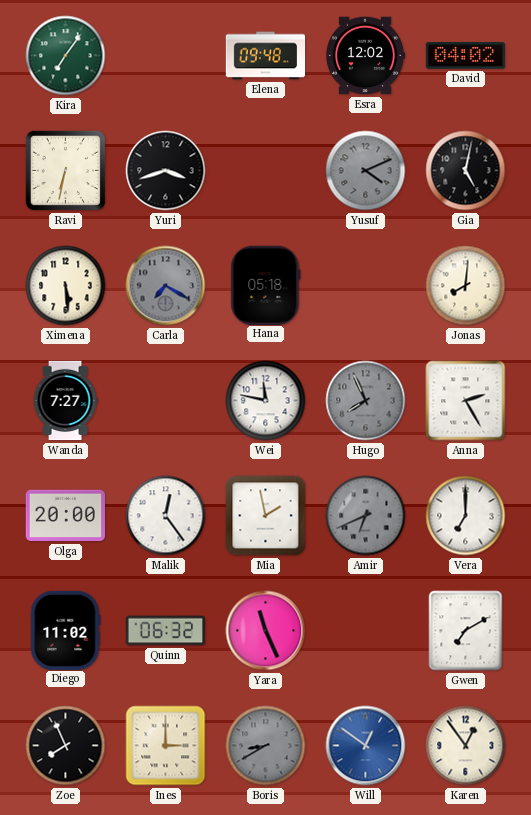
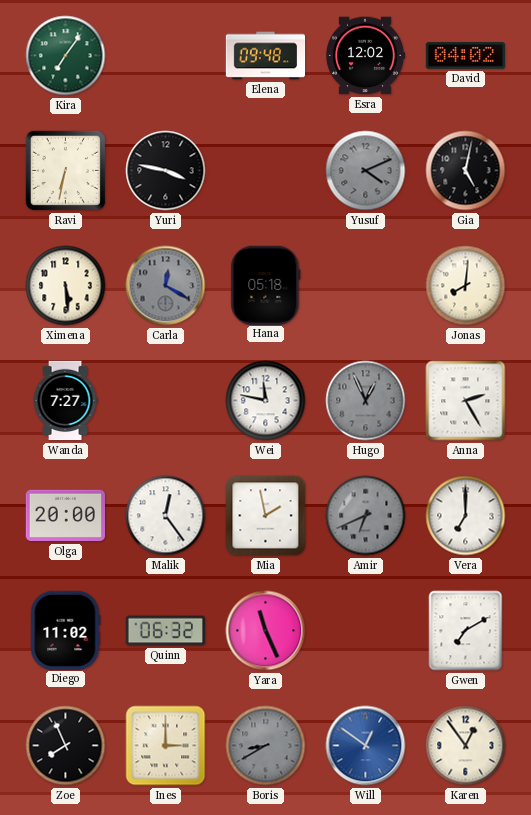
Yuri: 3:42 -> 3:47
Carla: 7:20 -> 12:20
Hugo: 7:56 -> 12:56
